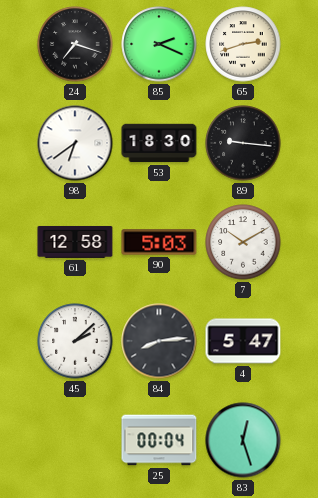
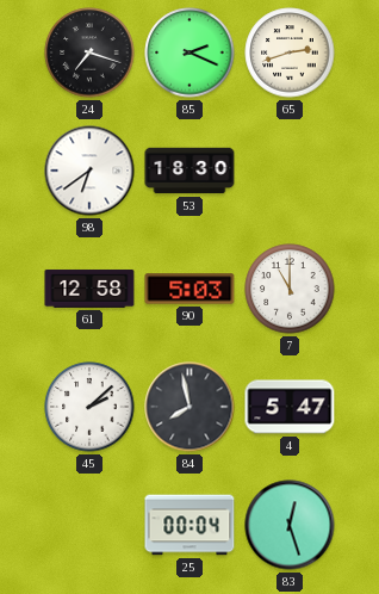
89: 9:16 -> none
7: 10:10 -> 11:00
84: 8:14 -> 7:58
